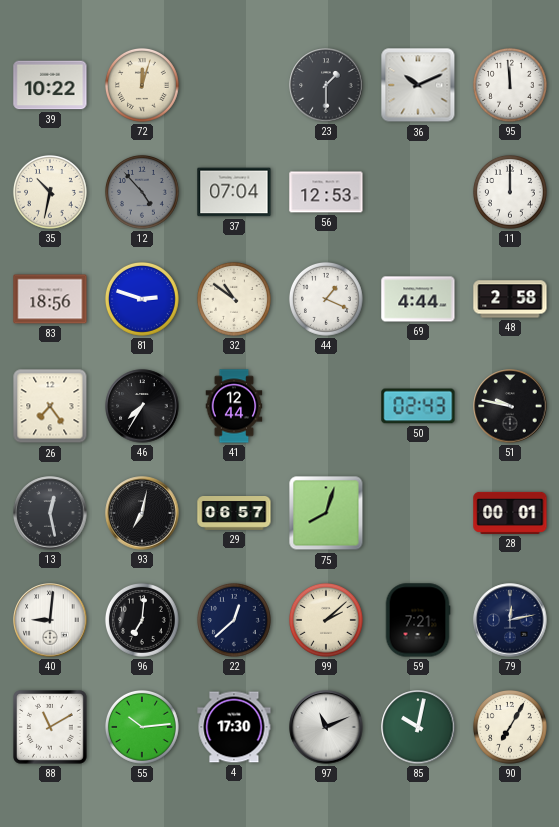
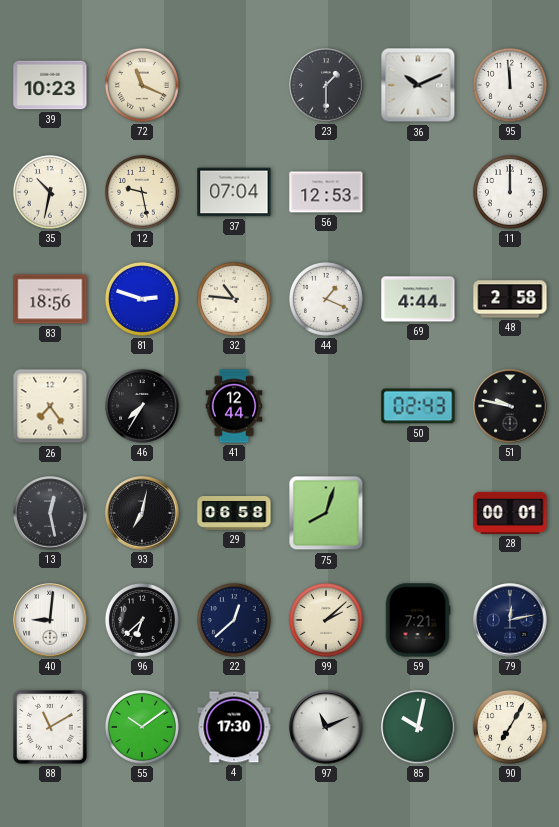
39: 10:22 -> 10:23
72: 12:03 -> 11:19
12: 4:53 -> 9:28
12 dial: grey -> cream
32: 10:51 -> 10:46
29: 06:57 -> 06:58
96: 7:01 -> 6:38
55: 10:14 -> 10:09
